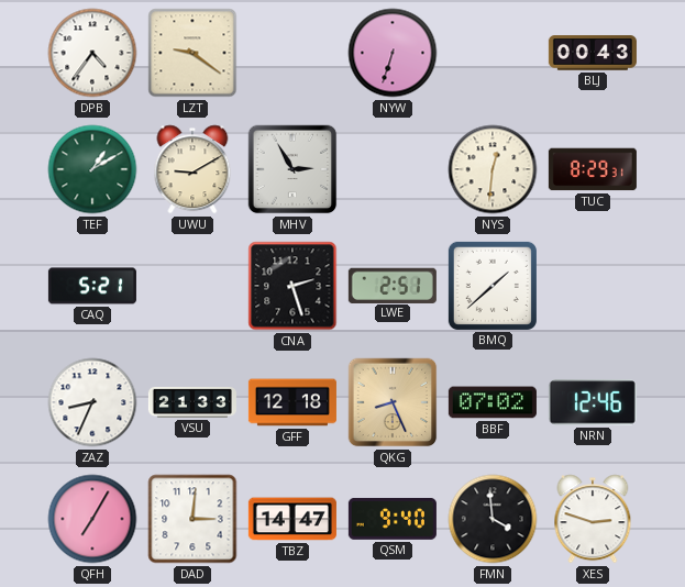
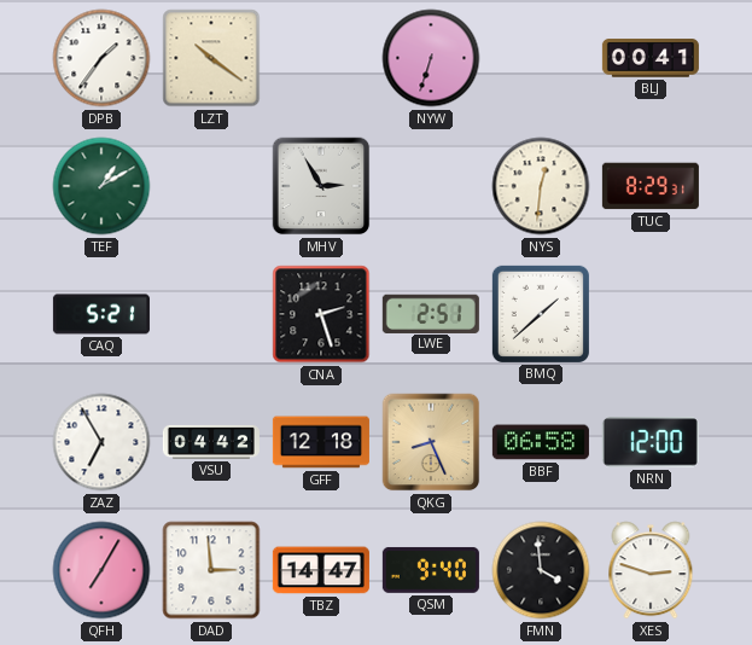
DPB: 4:36 -> 1:36
LZT: 9:21 -> 10:21
BLJ: 00:43 -> 00:41
UWU: 9:10 -> none
ZAZ: 8:34 -> 6:55
VSU: 21:33 -> 04:42
BBF: 07:02 -> 06:58
NRN: 12:46 -> 12:00
DAD: 3:01 -> 2:59
